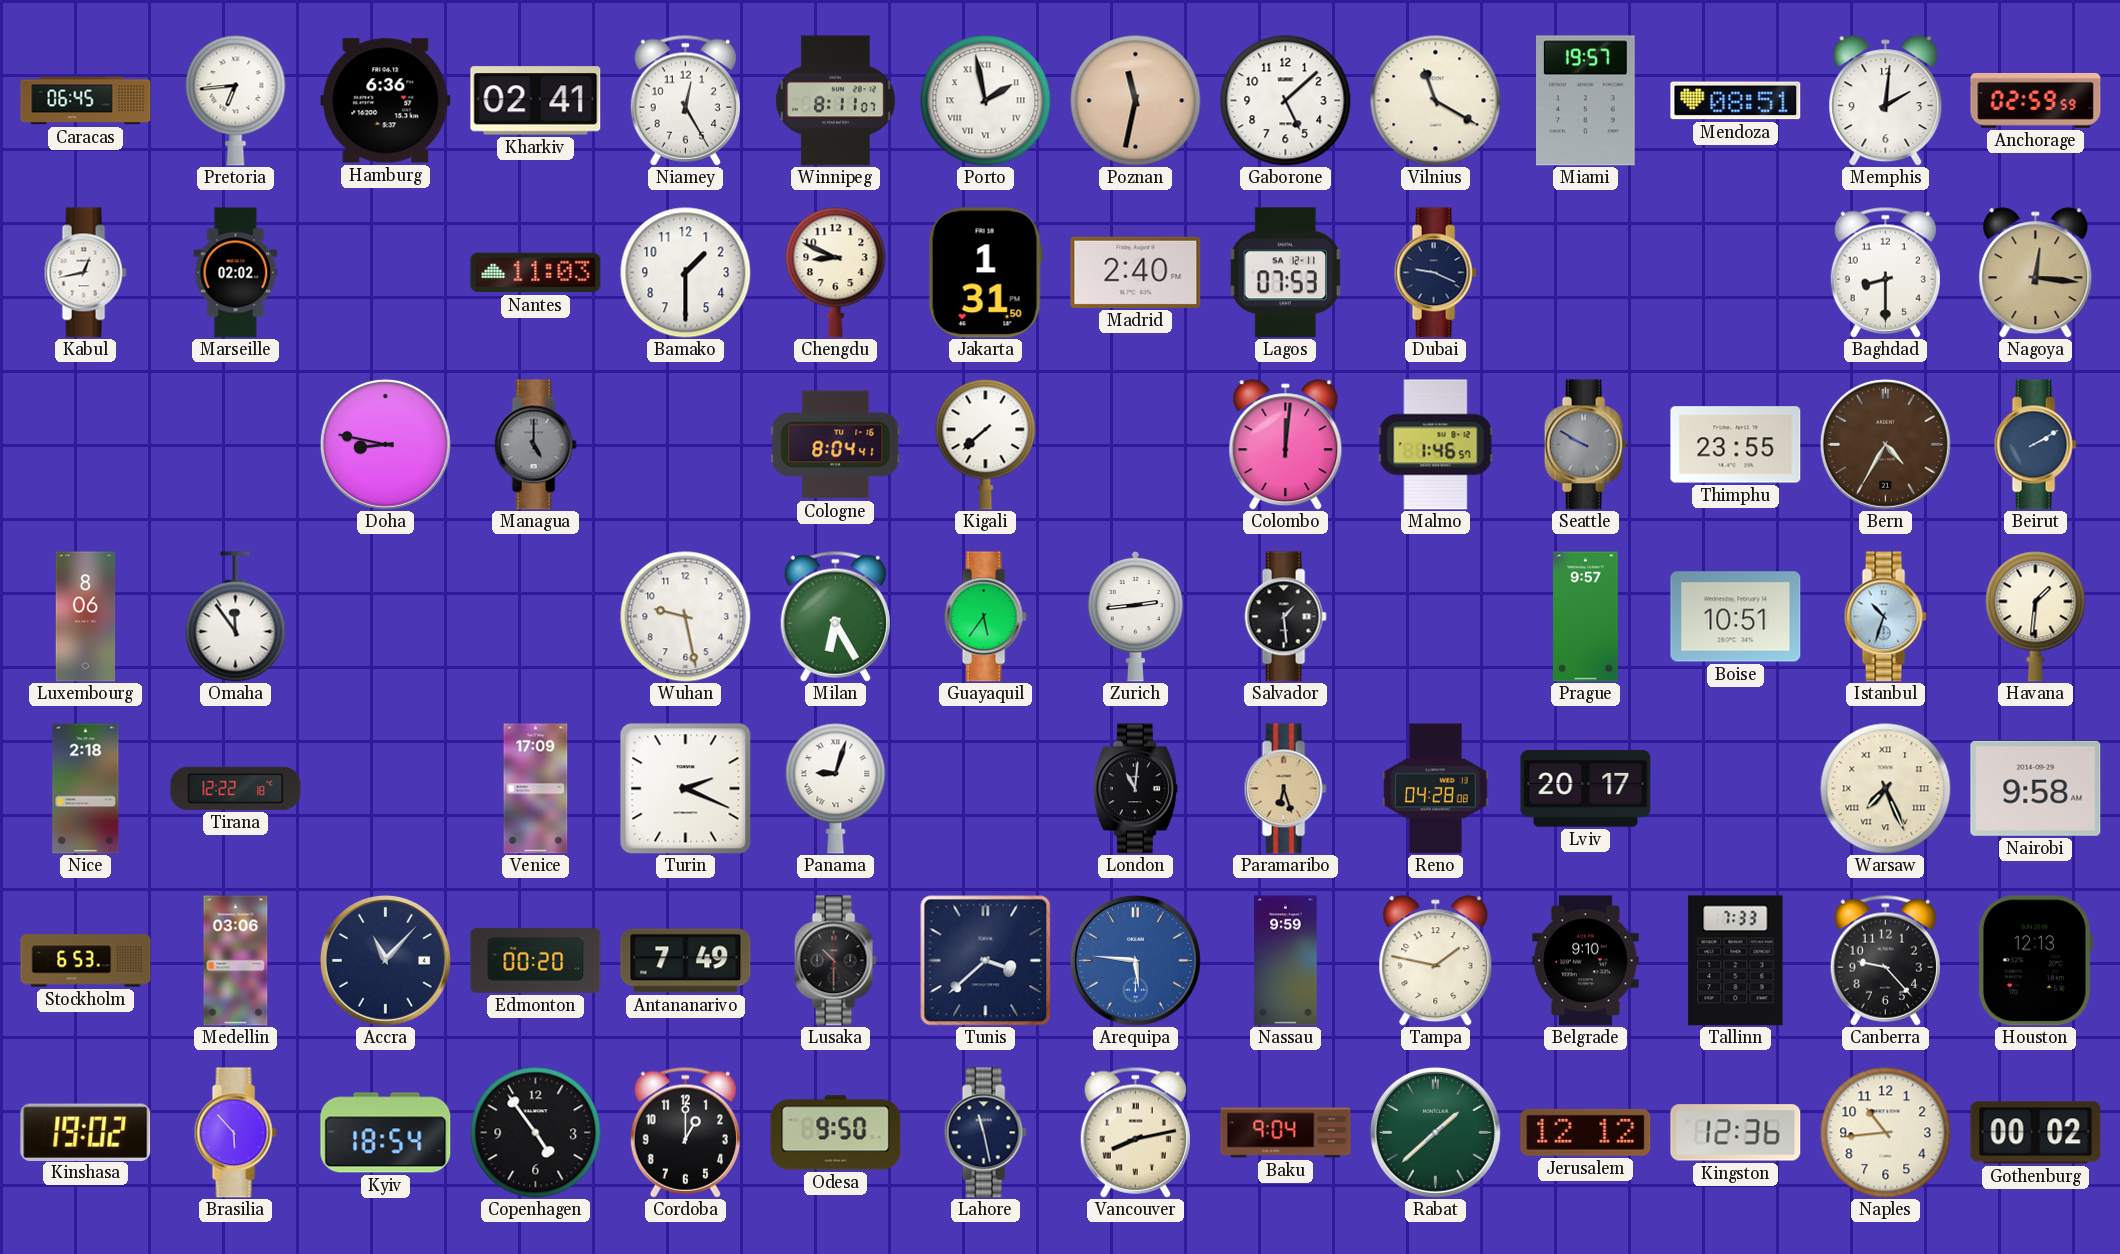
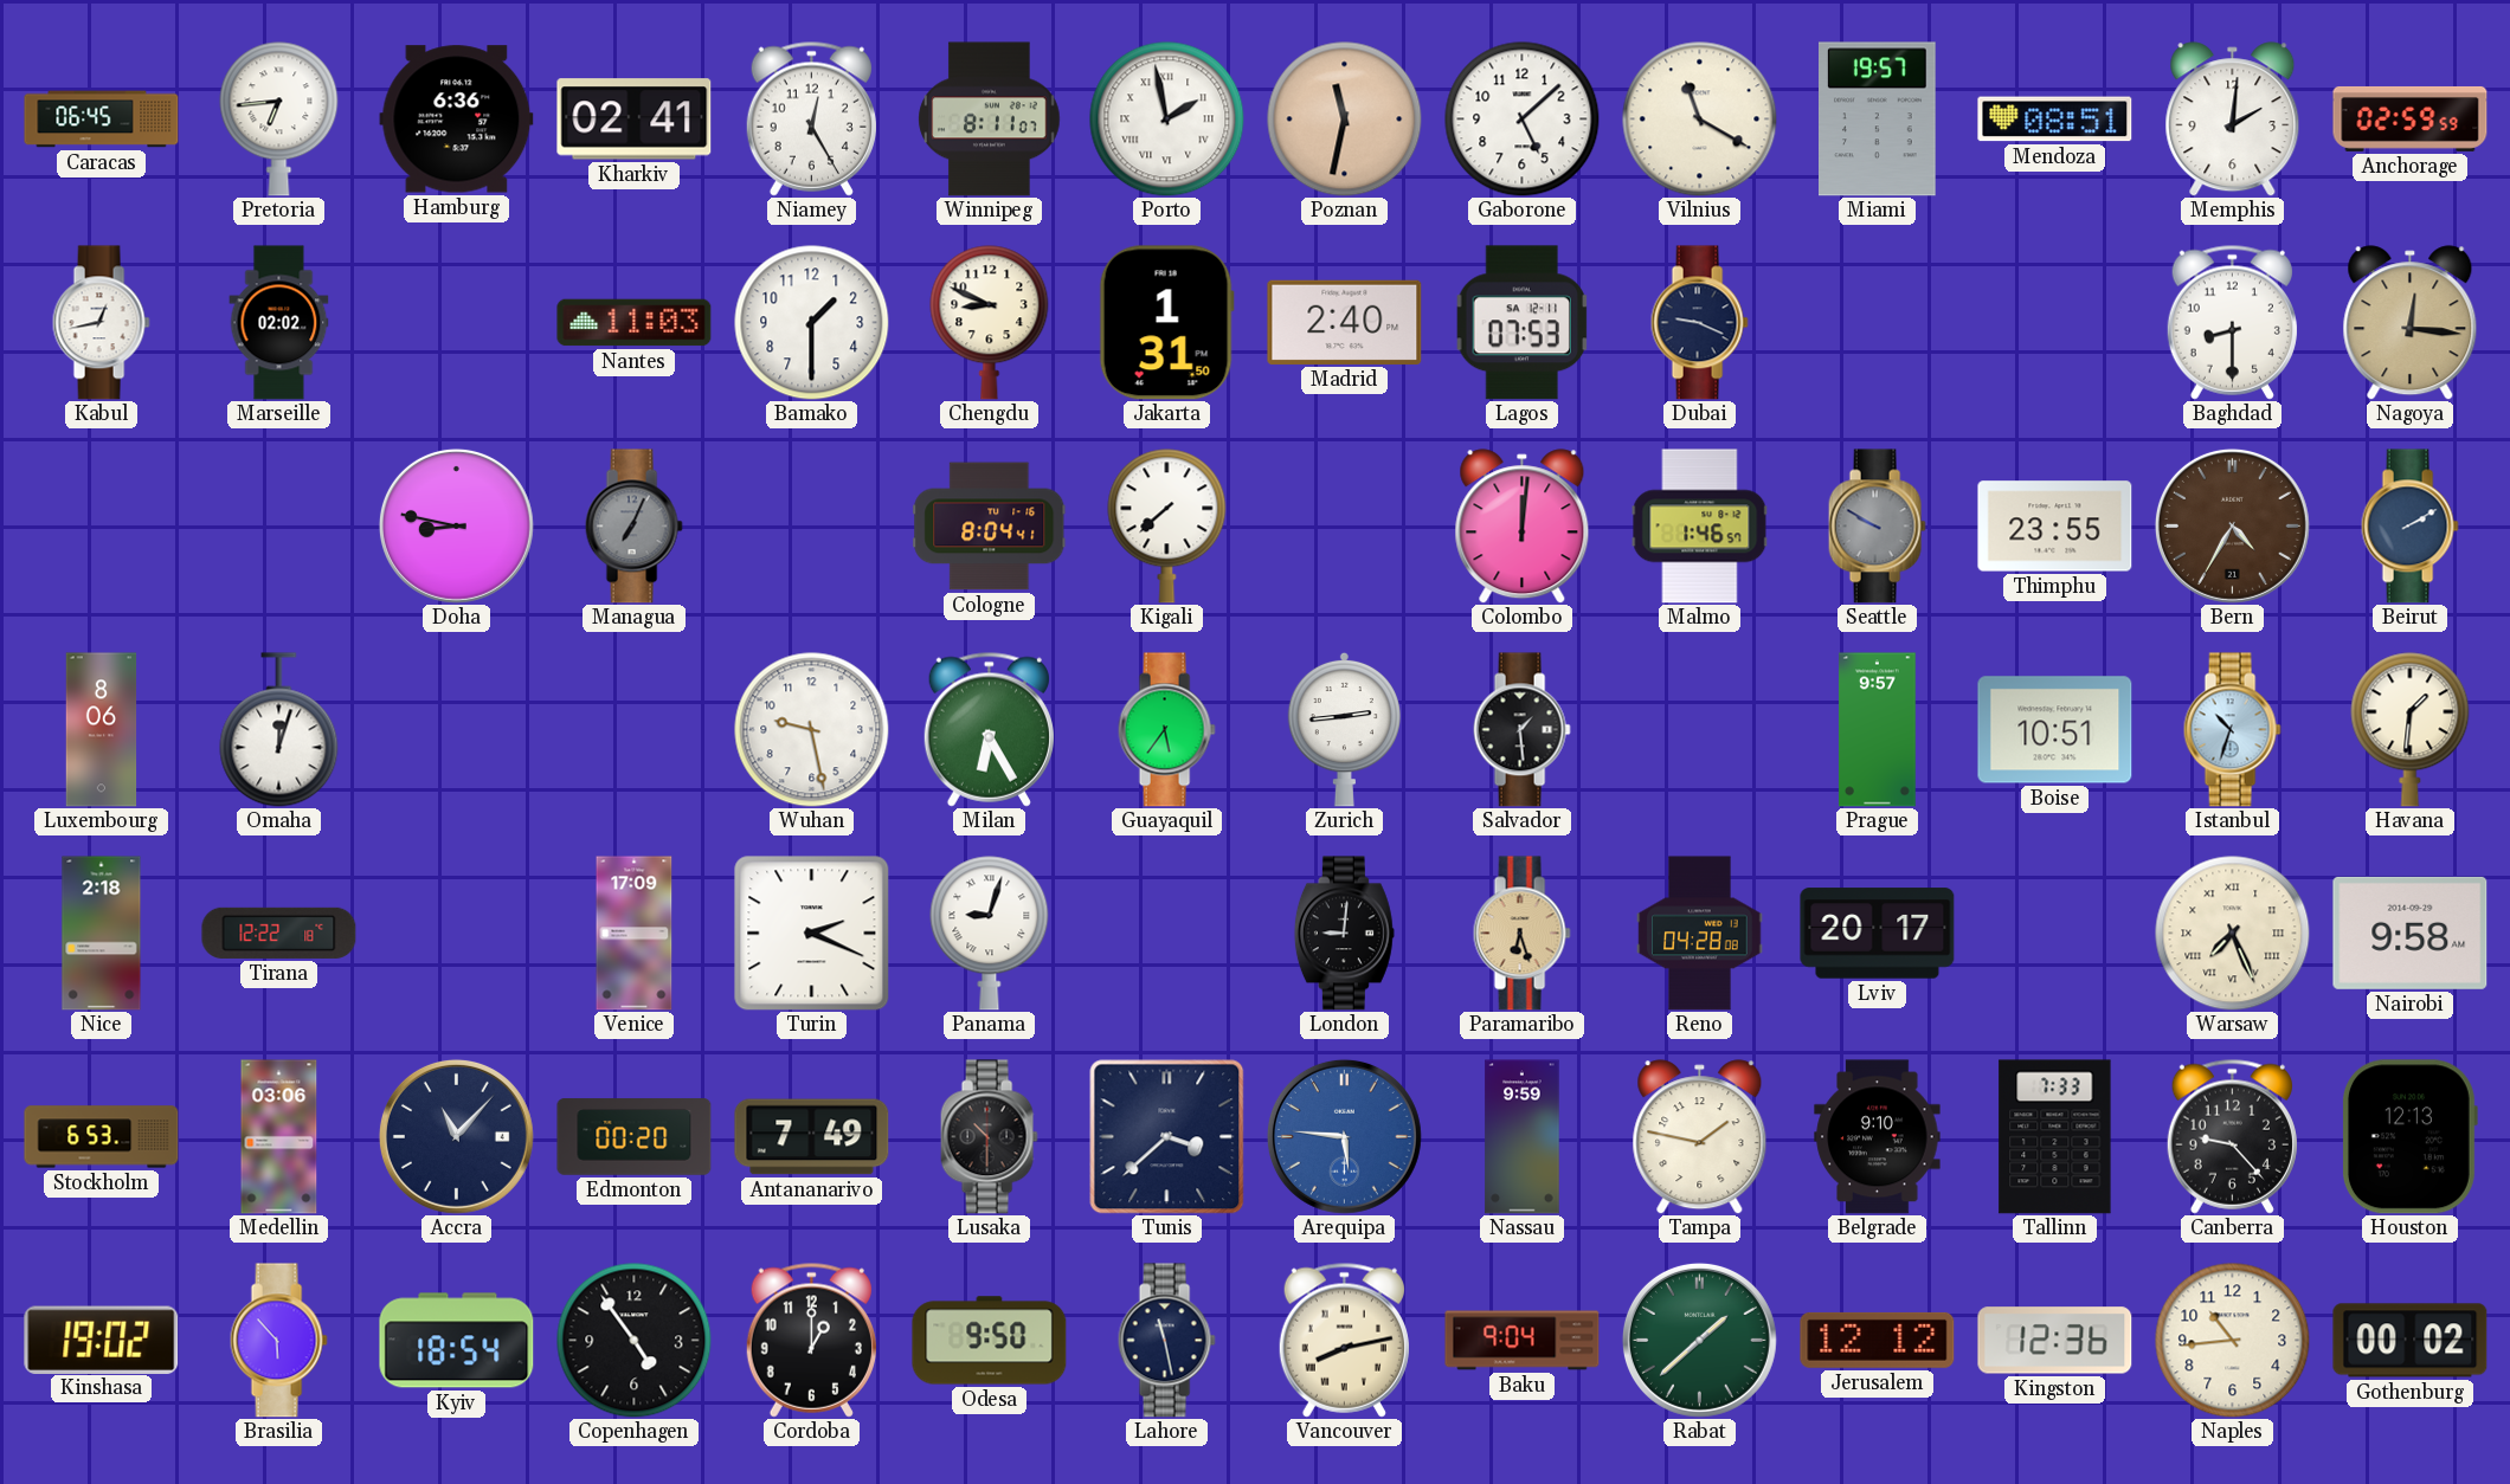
Managua: 5:00 -> 7:04
Omaha: 11:54 -> 12:03
London: 11:01 -> 9:01
